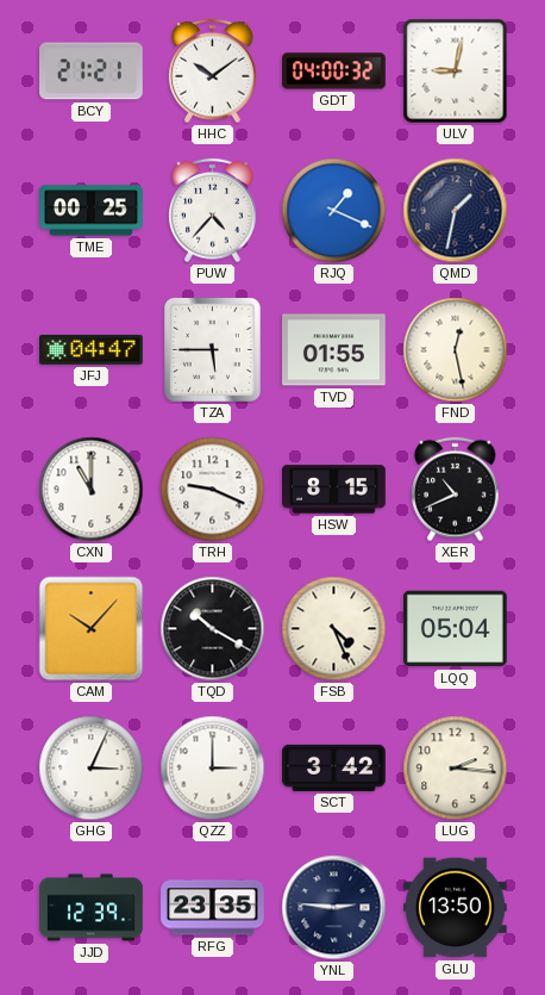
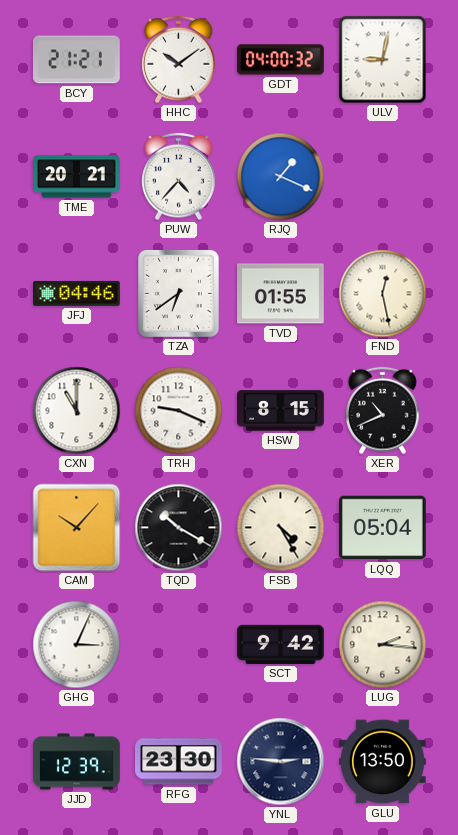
TME: 00:25 -> 20:21
QMD: 1:32 -> none
JFJ: 04:47 -> 04:46
TZA: 5:45 -> 6:39
FSB: 4:26 -> 4:25
QZZ: 3:00 -> none
SCT: 3:42 -> 9:42
RFG: 23:35 -> 23:30
